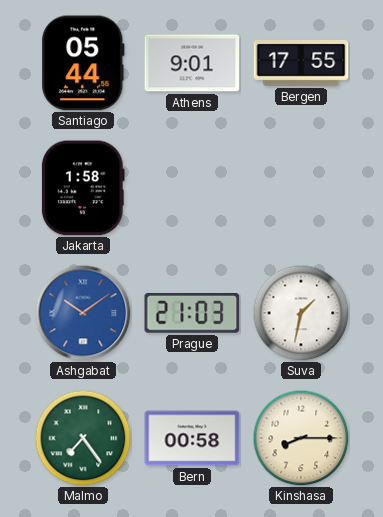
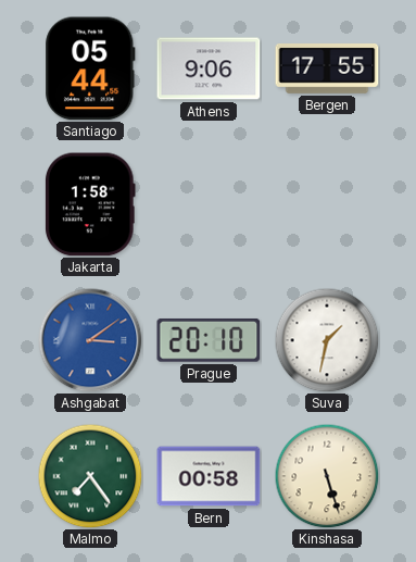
Athens: 9:01 -> 9:06
Ashgabat: 10:09 -> 3:09
Prague: 21:03 -> 20:10
Kinshasa: 8:15 -> 5:27
